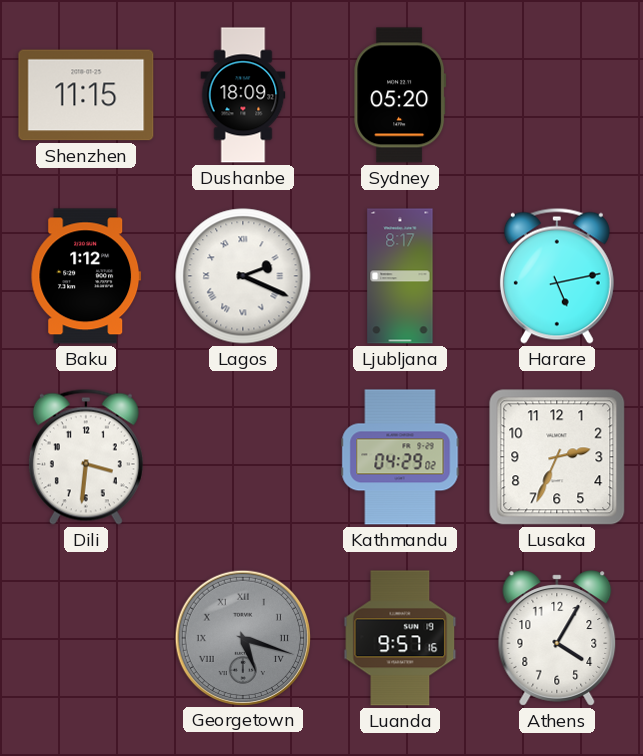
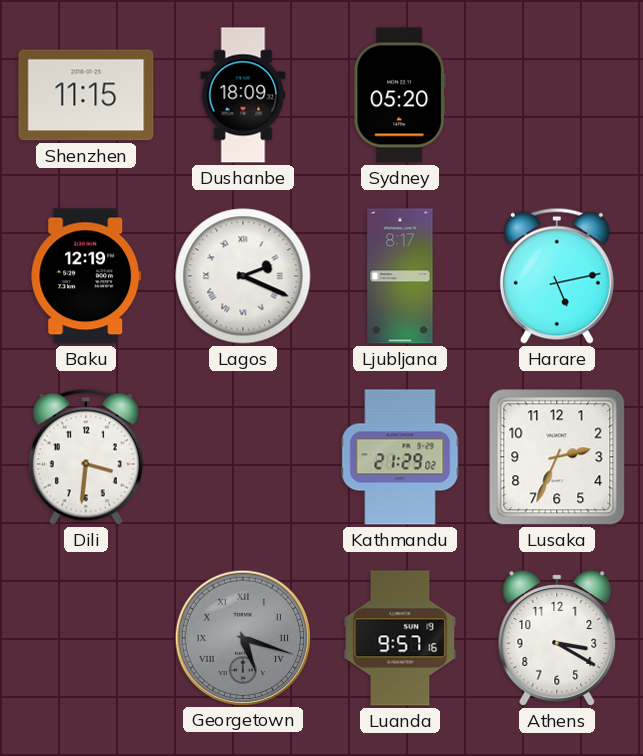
Baku: 1:12 -> 12:19
Kathmandu: 04:29 -> 21:29
Athens: 4:05 -> 3:20
